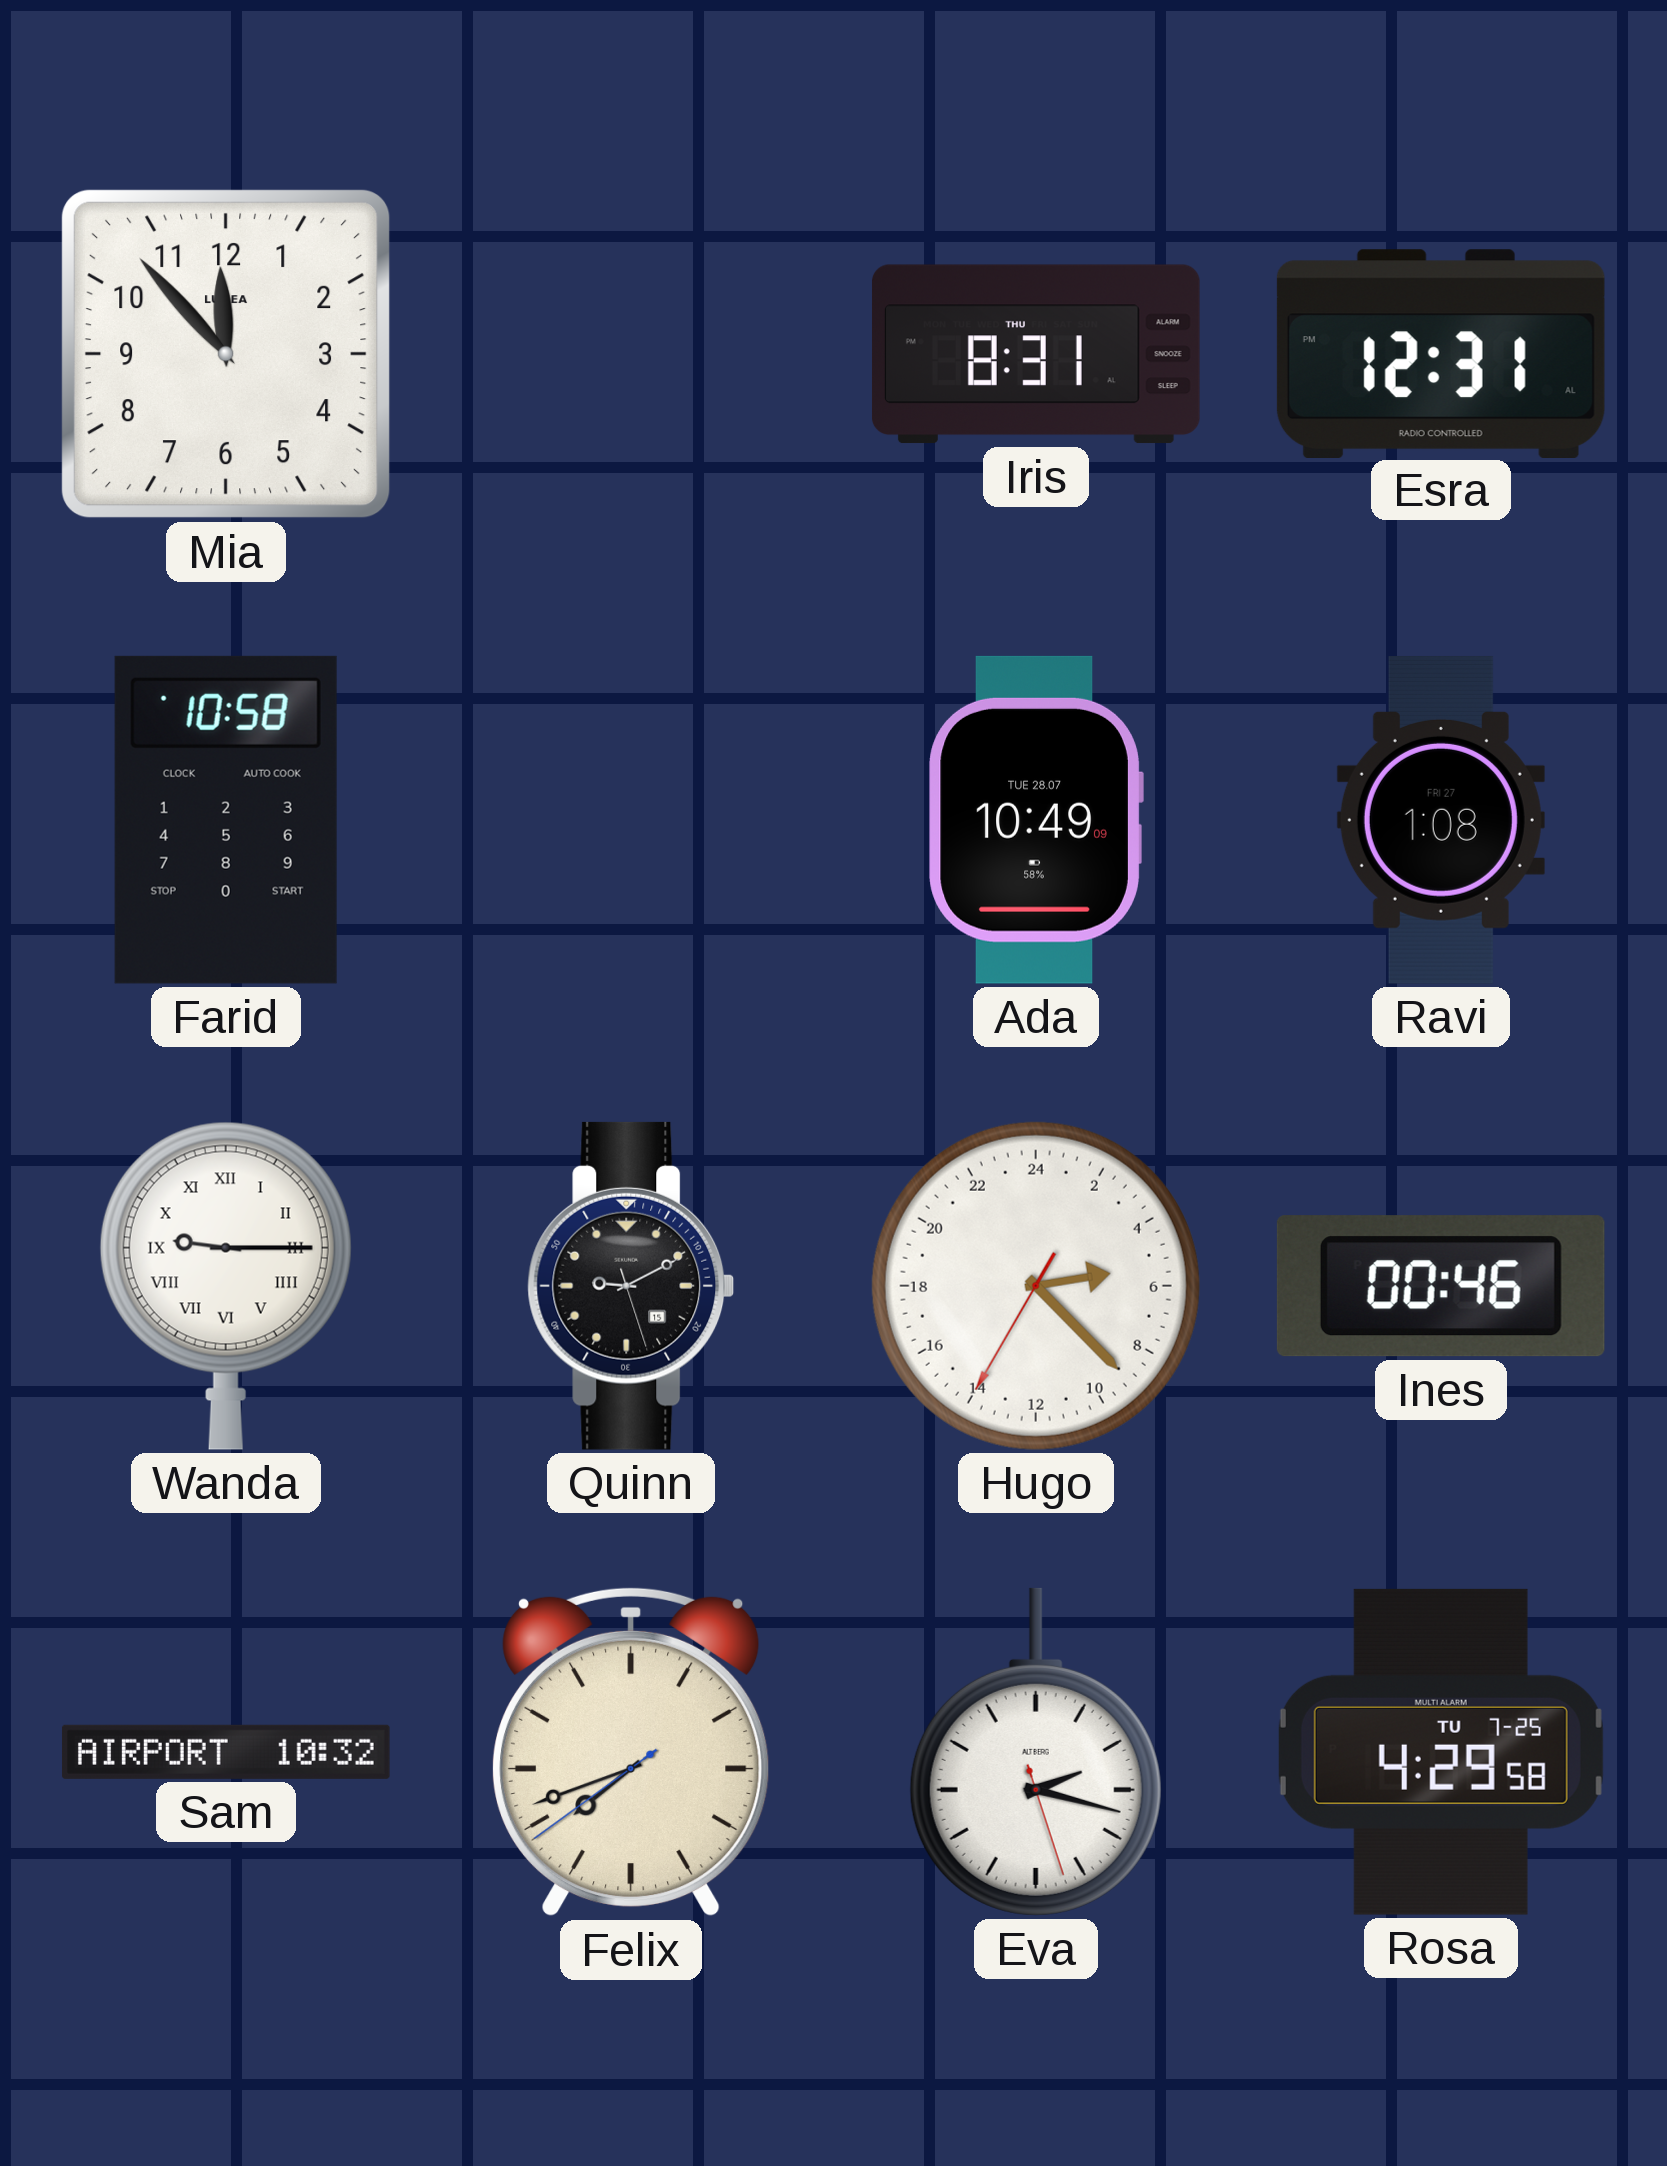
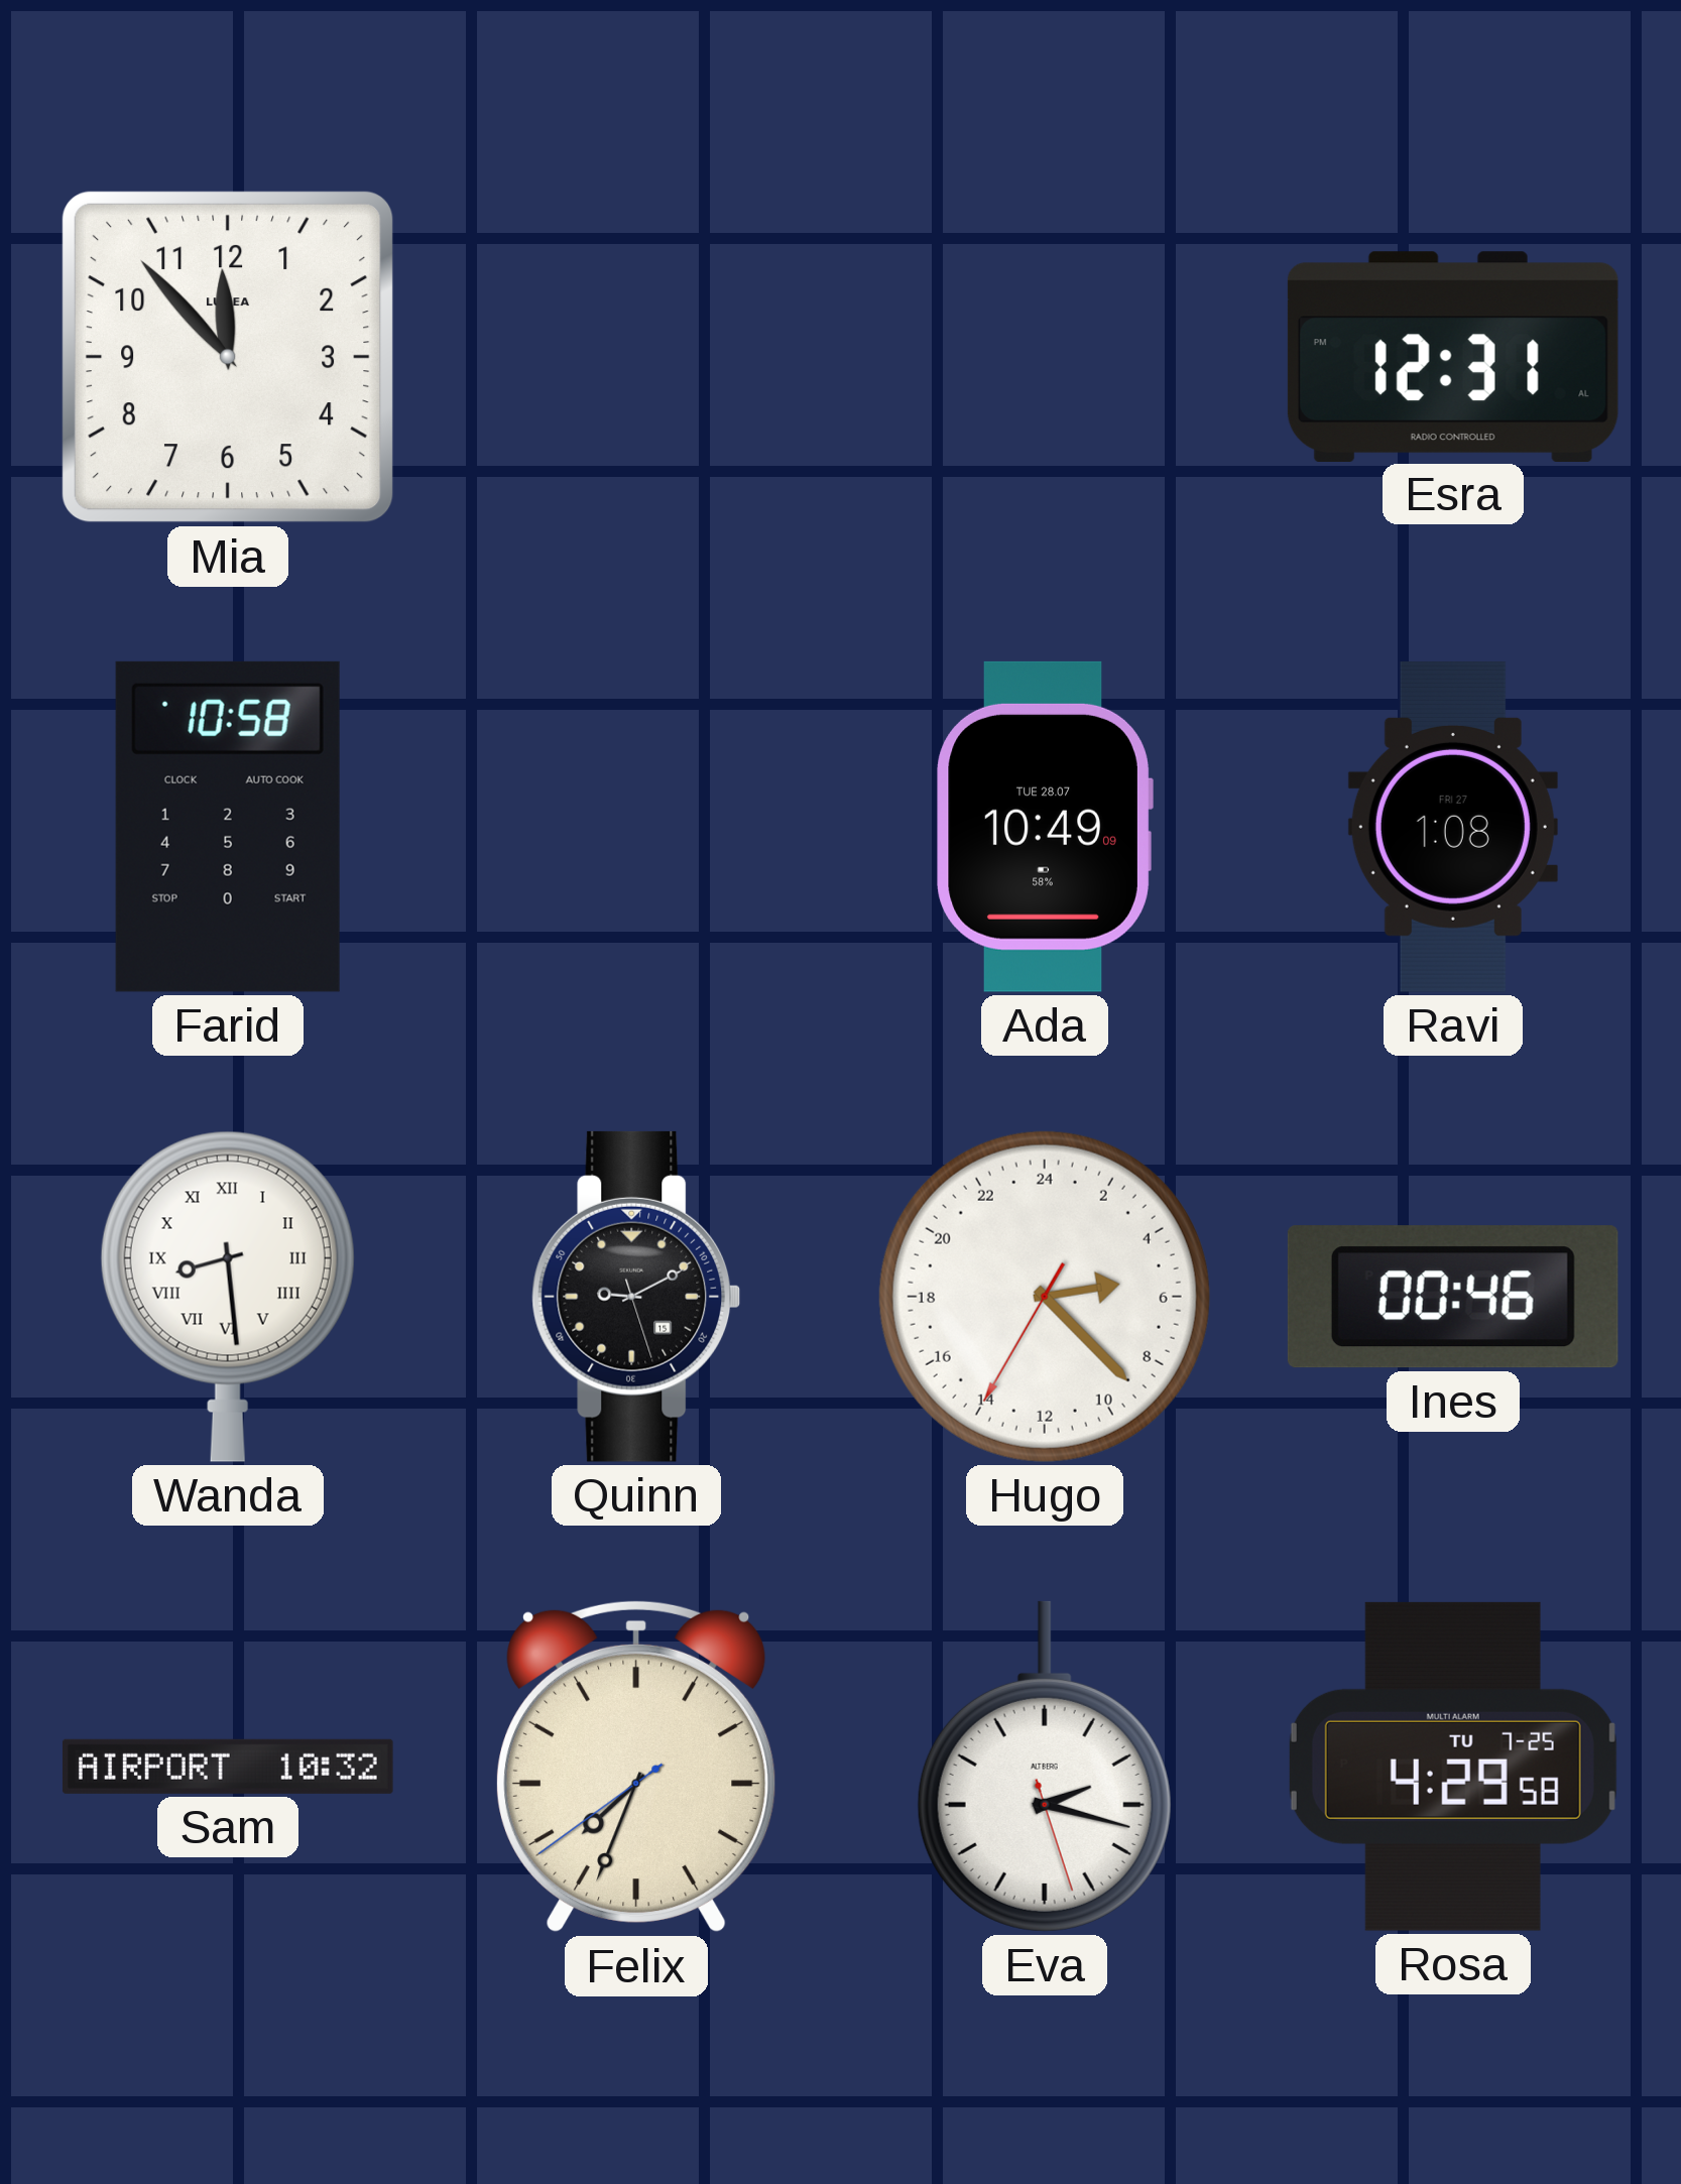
Iris: 8:31 -> none
Wanda: 9:15 -> 8:29
Felix: 7:41 -> 7:33
